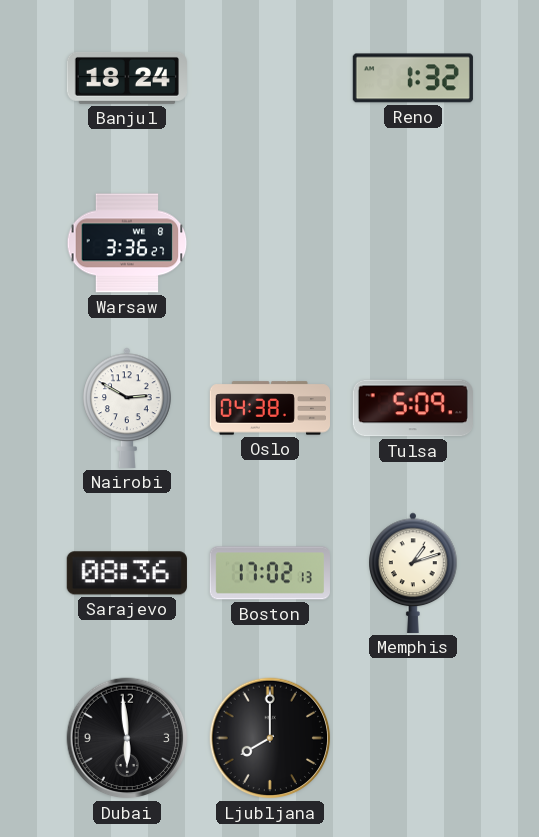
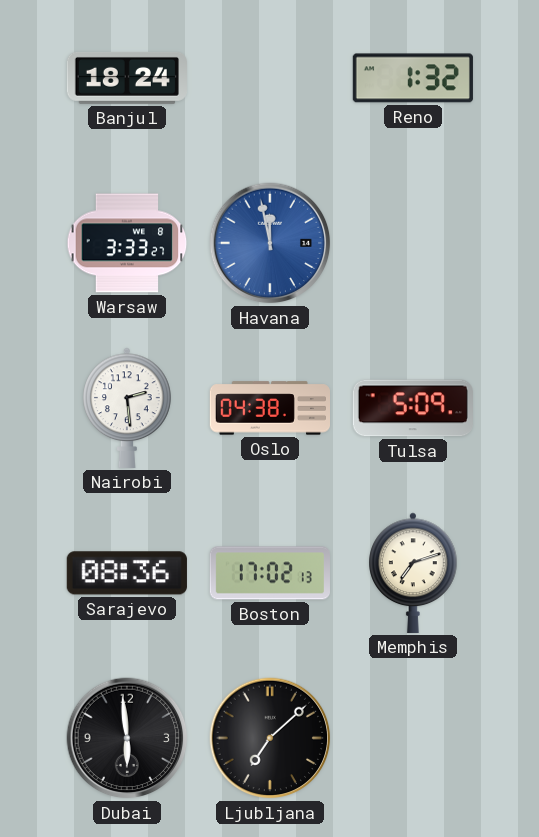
Warsaw: 3:36 -> 3:33
Havana: none -> 11:58
Nairobi: 2:50 -> 2:29
Memphis: 1:12 -> 7:12
Ljubljana: 8:00 -> 7:08
